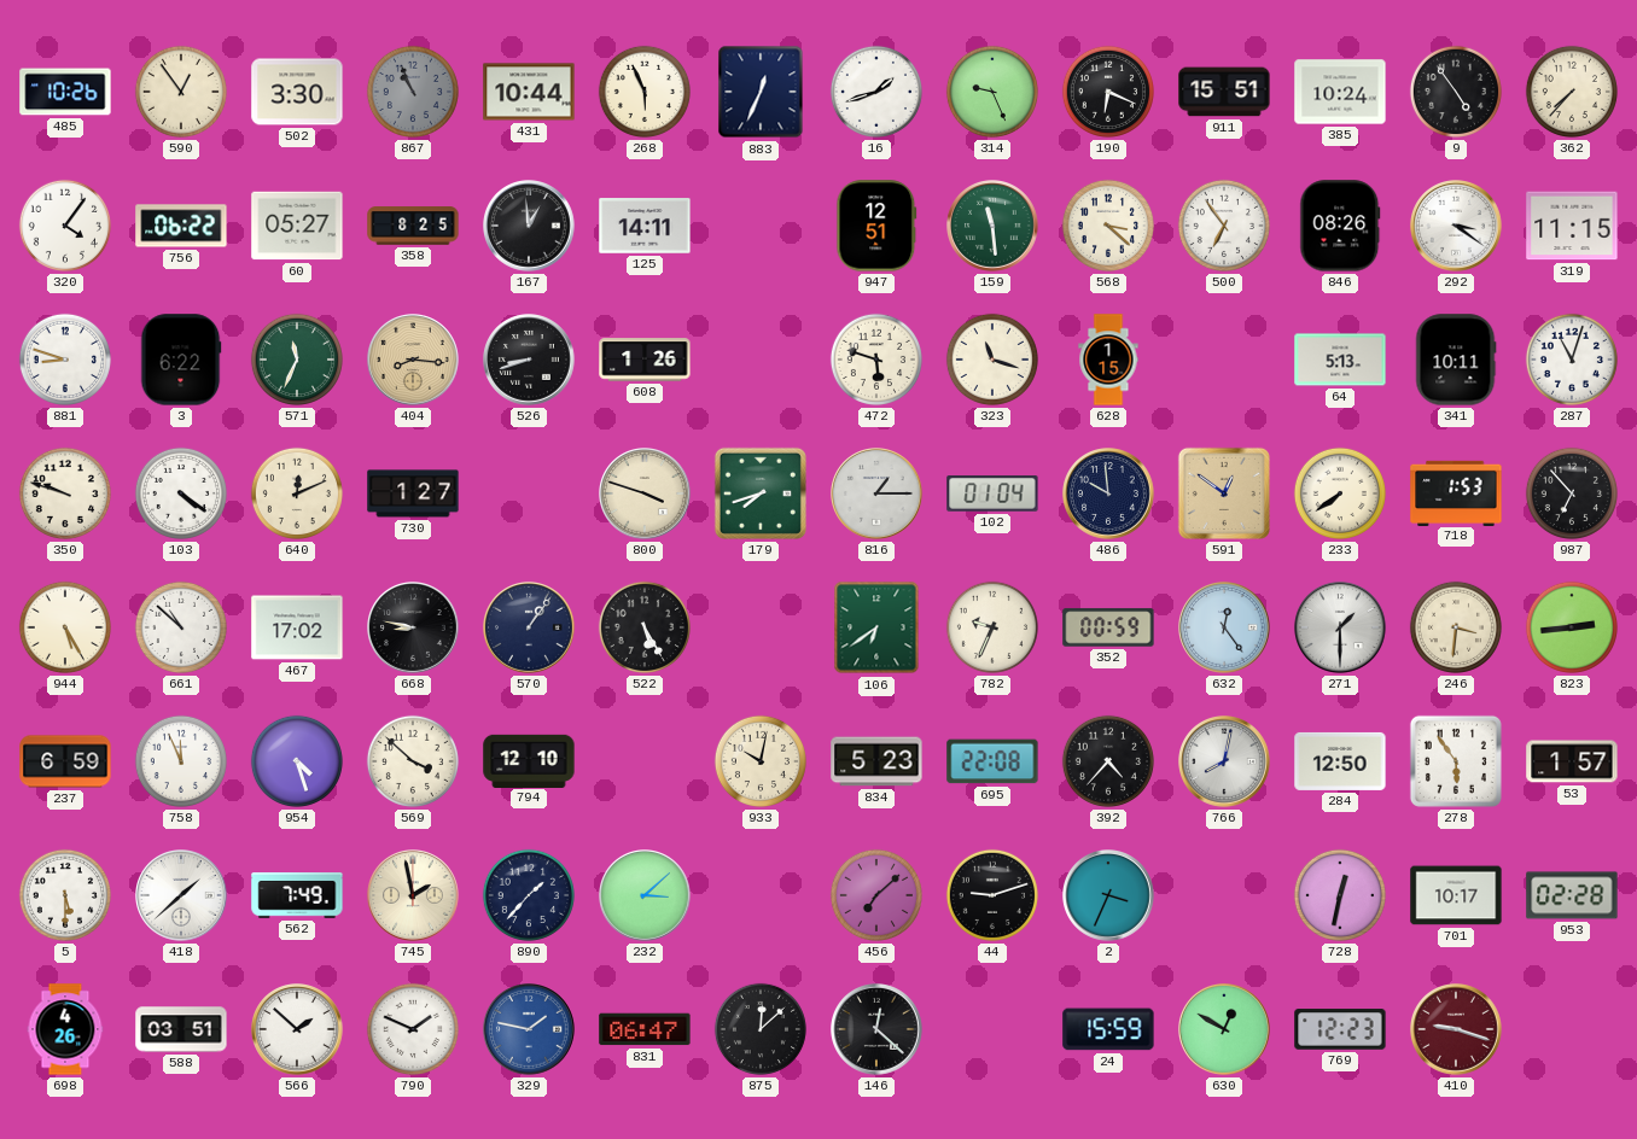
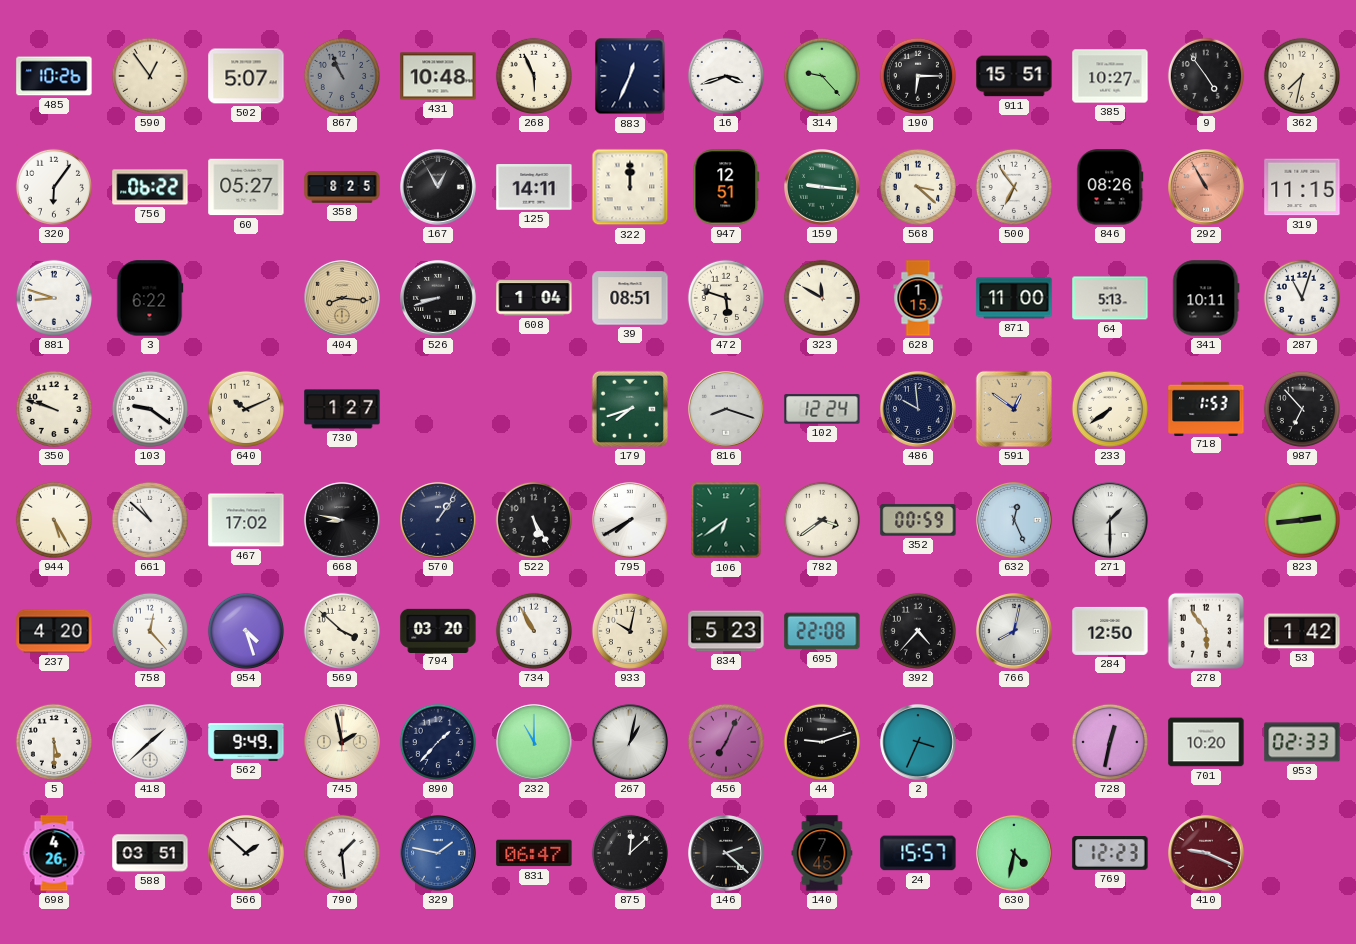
502: 3:30 -> 5:07
431: 10:44 -> 10:48
16: 1:42 -> 3:42
314: 9:26 -> 9:23
190: 6:19 -> 6:15
385: 10:24 -> 10:27
362: 7:37 -> 7:32
320: 4:06 -> 6:06
167: 12:59 -> 12:55
322: none -> 12:00
159: 11:29 -> 9:16
292: 3:21 -> 10:55
292 dial: white -> salmon
571: 11:34 -> none
608: 1:26 -> 1:04
39: none -> 08:51
323: 11:18 -> 11:50
871: none -> 11:00
103: 4:21 -> 9:21
640: 12:11 -> 10:11
800: 3:48 -> none
816: 1:15 -> 8:18
102: 01:04 -> 12:24
795: none -> 7:40
782: 9:34 -> 3:39
632: 12:24 -> 12:26
246: 3:31 -> none
237: 6:59 -> 4:20
758: 11:56 -> 12:23
794: 12:10 -> 03:20
734: none -> 10:55
53: 1:57 -> 1:42
562: 7:49 -> 9:49
232: 3:08 -> 11:00
267: none -> 1:02
456: 7:08 -> 7:04
701: 10:17 -> 10:20
953: 02:28 -> 02:33
790: 1:49 -> 1:29
146: 12:22 -> 2:22
140: none -> 7:45
24: 15:59 -> 15:57
630: 12:50 -> 4:32
410: 9:18 -> 9:19
